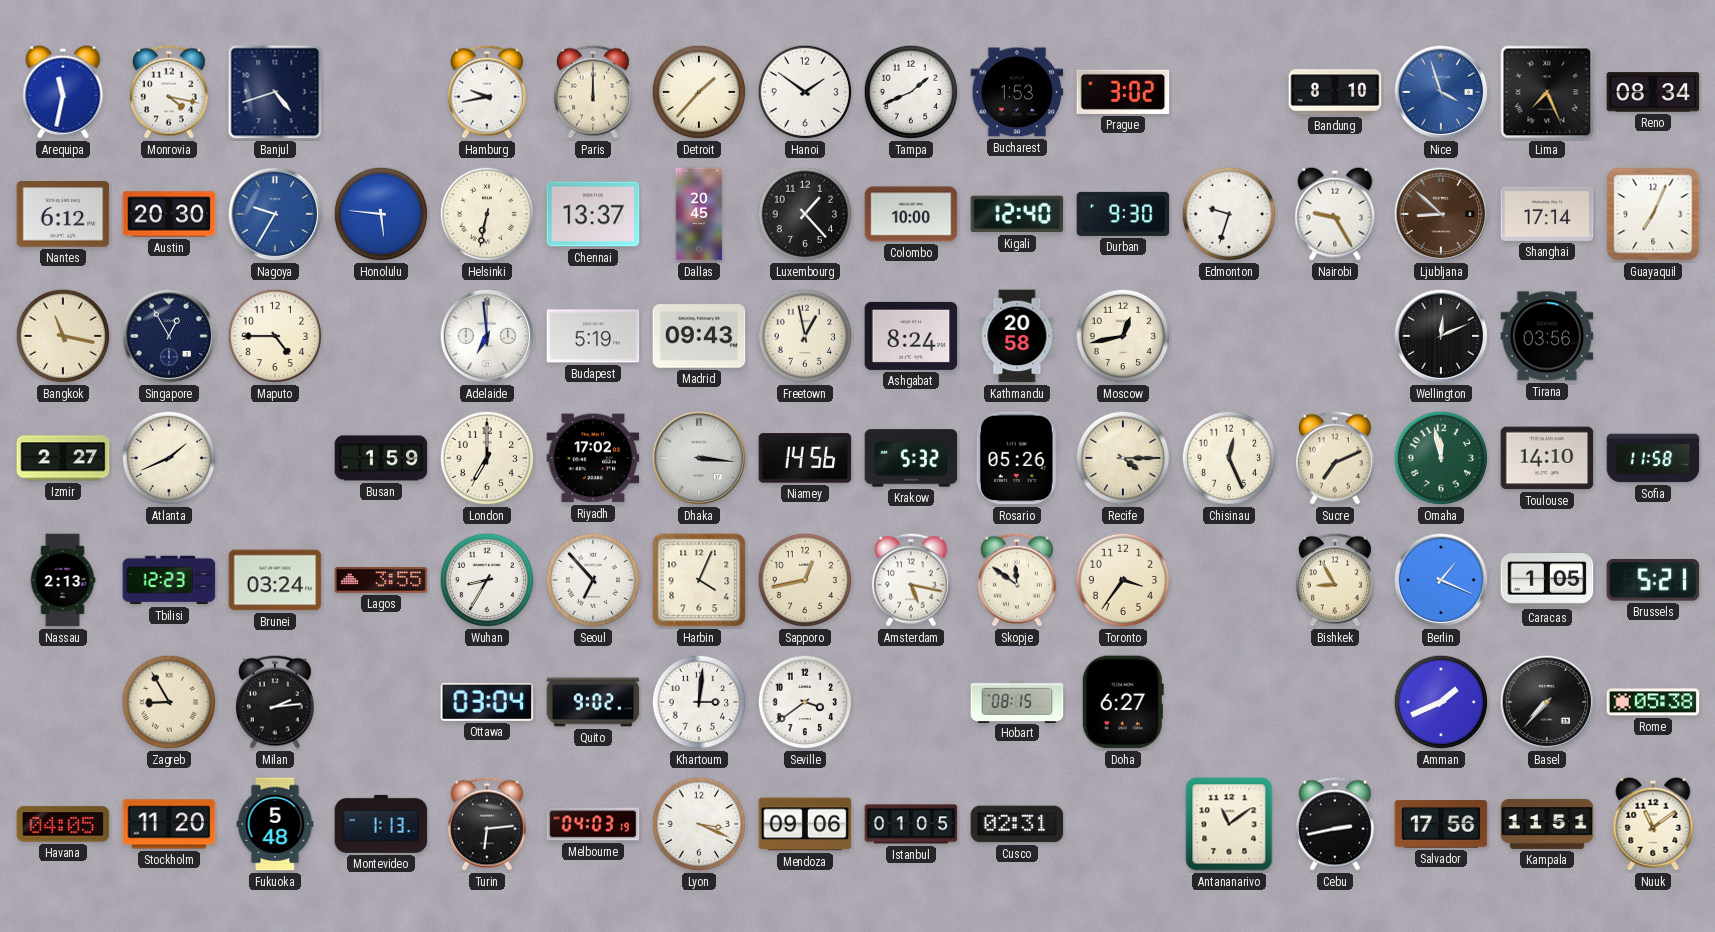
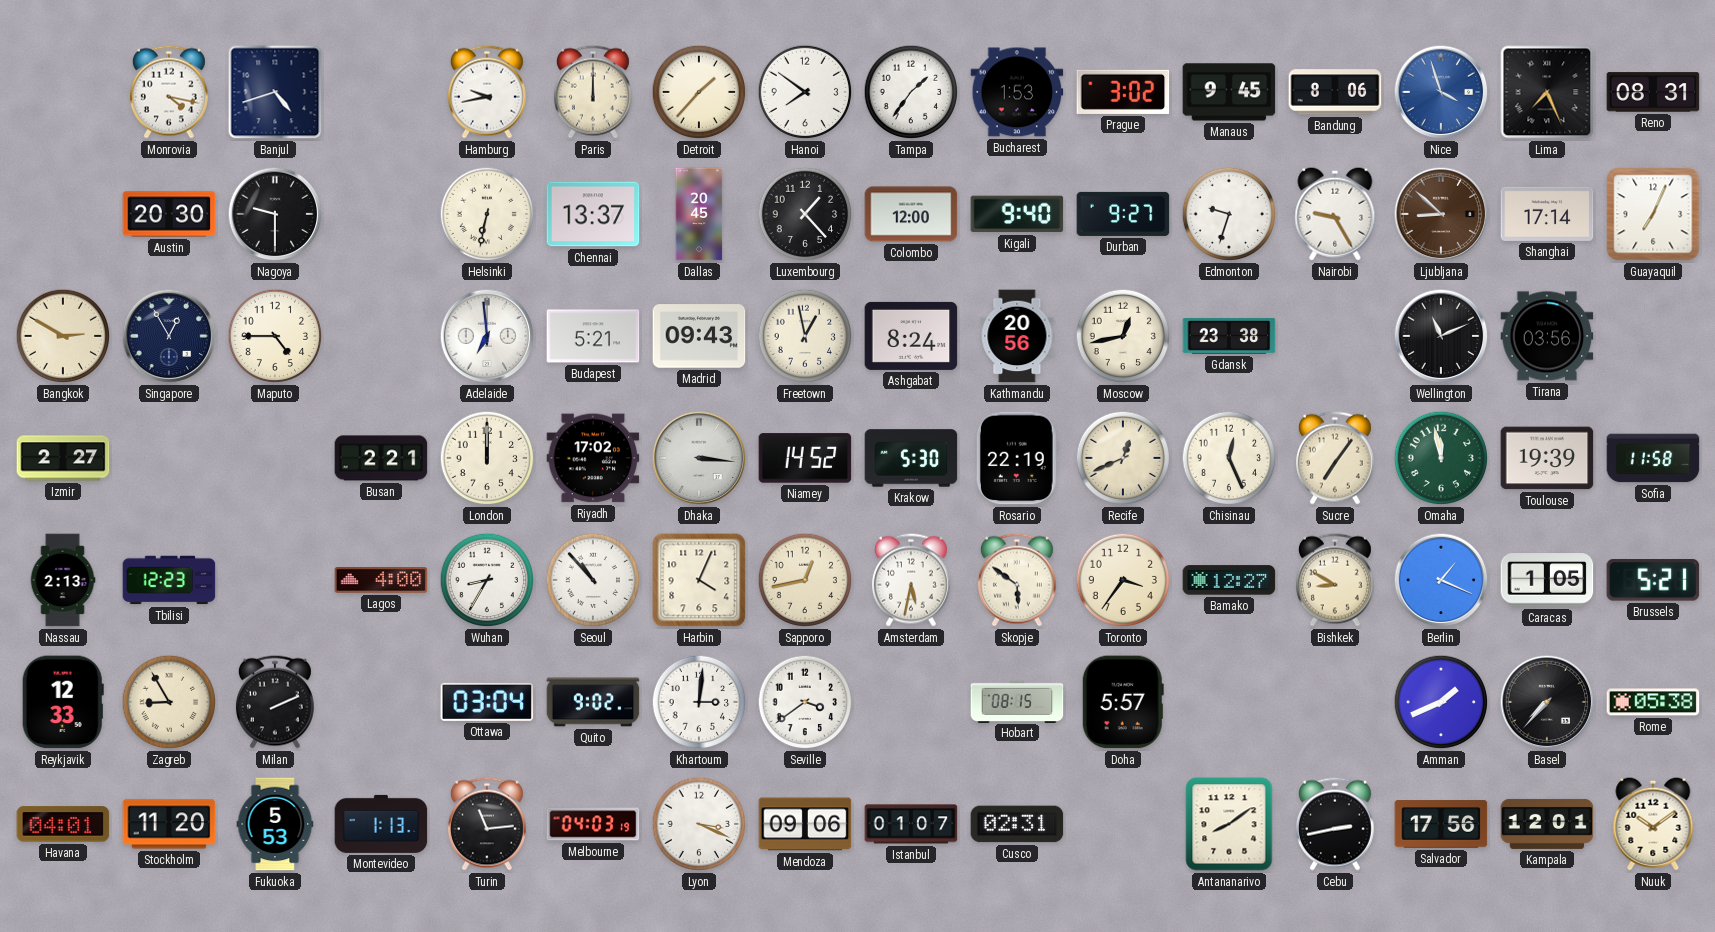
Arequipa: 11:32 -> none
Hanoi: 1:51 -> 7:51
Tampa: 1:41 -> 1:36
Manaus: none -> 9:45
Bandung: 8:10 -> 8:06
Reno: 08:34 -> 08:31
Nantes: 6:12 -> none
Nagoya: 9:35 -> 9:30
Nagoya dial: blue -> black
Honolulu: 5:46 -> none
Colombo: 10:00 -> 12:00
Kigali: 12:40 -> 9:40
Durban: 9:30 -> 9:27
Bangkok: 11:17 -> 2:50
Budapest: 5:19 -> 5:21
Kathmandu: 20:58 -> 20:56
Gdansk: none -> 23:38
Wellington: 12:11 -> 11:11
Atlanta: 1:41 -> none
Busan: 1:59 -> 2:21
London: 7:00 -> 12:00
Niamey: 14:56 -> 14:52
Krakow: 5:32 -> 5:30
Rosario: 05:26 -> 22:19
Recife: 4:15 -> 12:41
Sucre: 7:11 -> 7:06
Toulouse: 14:10 -> 19:39
Brunei: 03:24 -> none
Lagos: 3:55 -> 4:00
Seoul: 6:53 -> 10:53
Amsterdam: 5:17 -> 5:32
Skopje: 11:51 -> 5:51
Bamako: none -> 12:27
Bishkek: 8:55 -> 8:50
Reykjavik: none -> 12:33
Milan: 2:14 -> 2:11
Doha: 6:27 -> 5:57
Havana: 04:05 -> 04:01
Fukuoka: 5:48 -> 5:53
Turin: 6:14 -> 11:14
Istanbul: 01:05 -> 01:07
Antananarivo: 11:09 -> 8:09
Kampala: 11:51 -> 12:01
Nuuk: 11:09 -> 10:09
